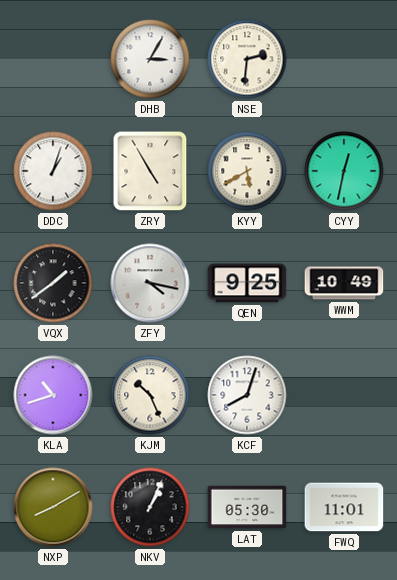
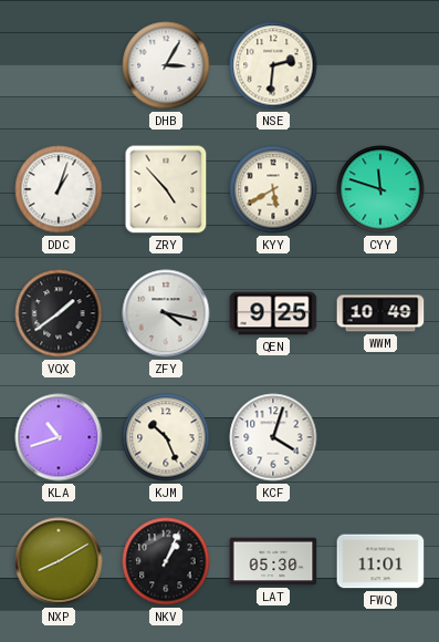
ZRY: 4:55 -> 4:53
CYY: 12:32 -> 11:48
KCF: 8:03 -> 4:03
